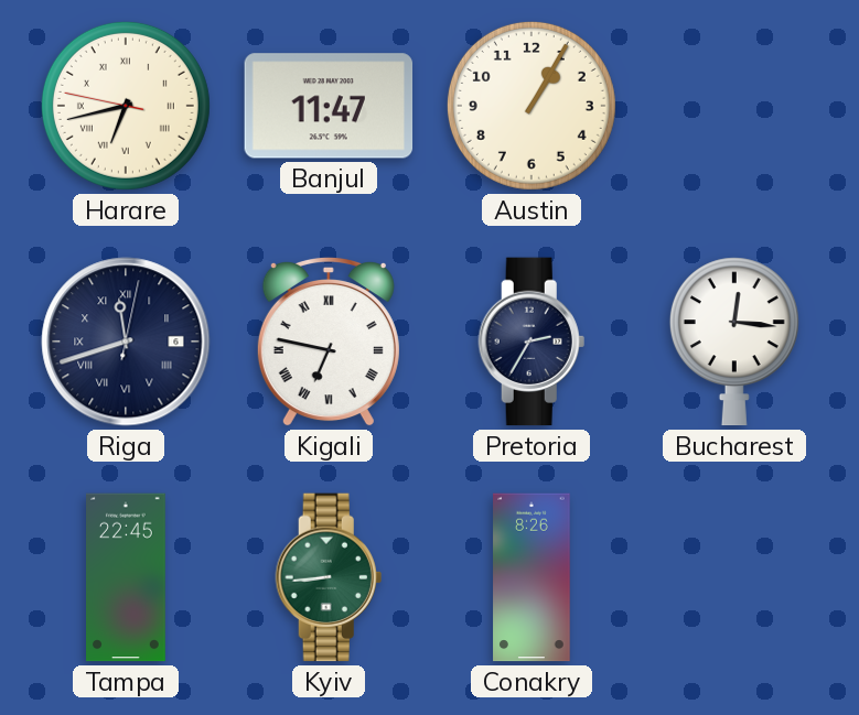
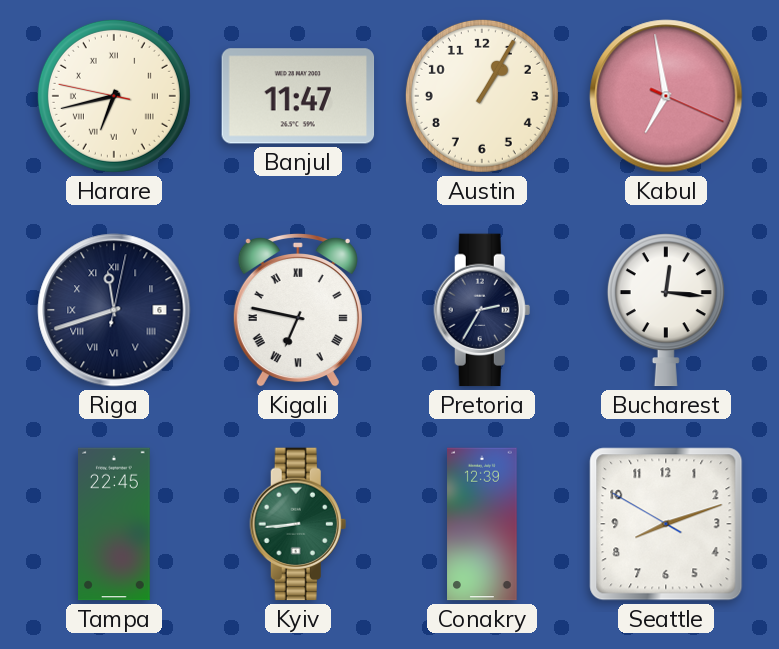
Kabul: none -> 6:58
Conakry: 8:26 -> 12:39
Seattle: none -> 8:11
